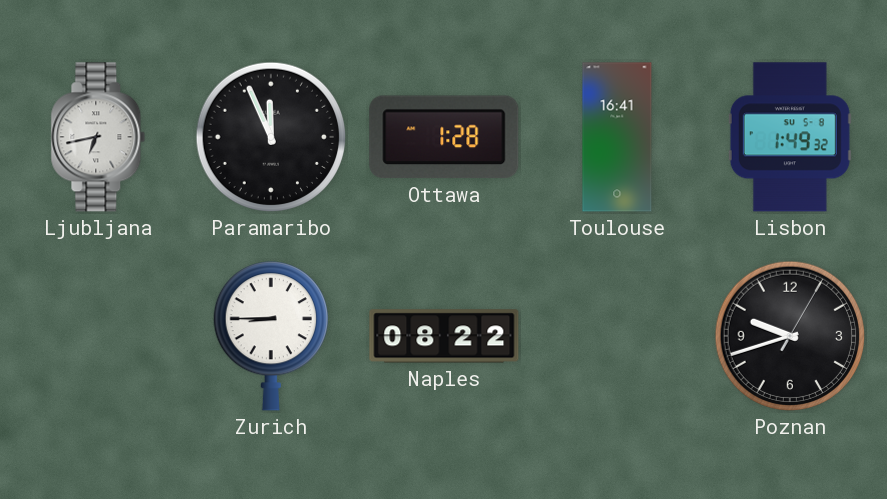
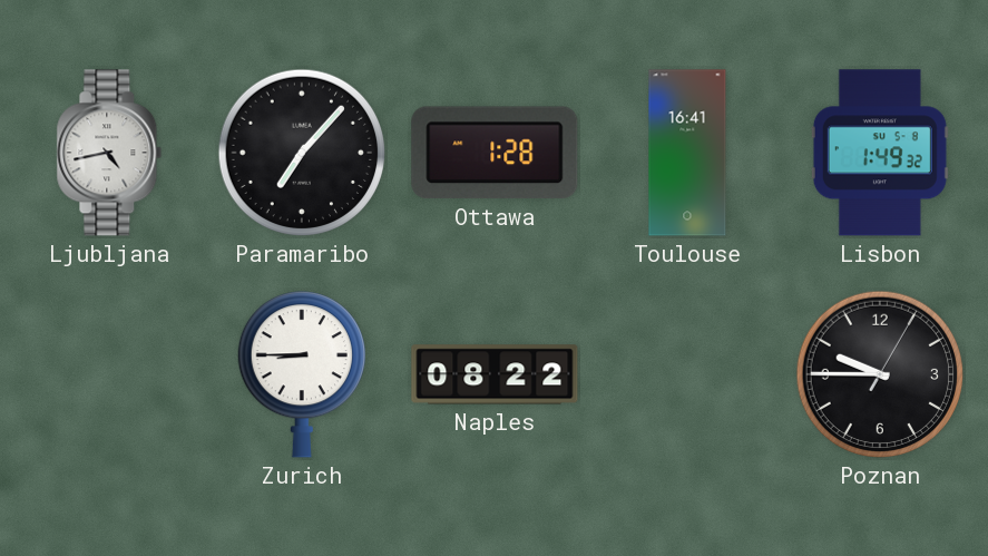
Ljubljana: 6:43 -> 4:43
Paramaribo: 11:56 -> 7:07
Poznan: 9:42 -> 9:45
